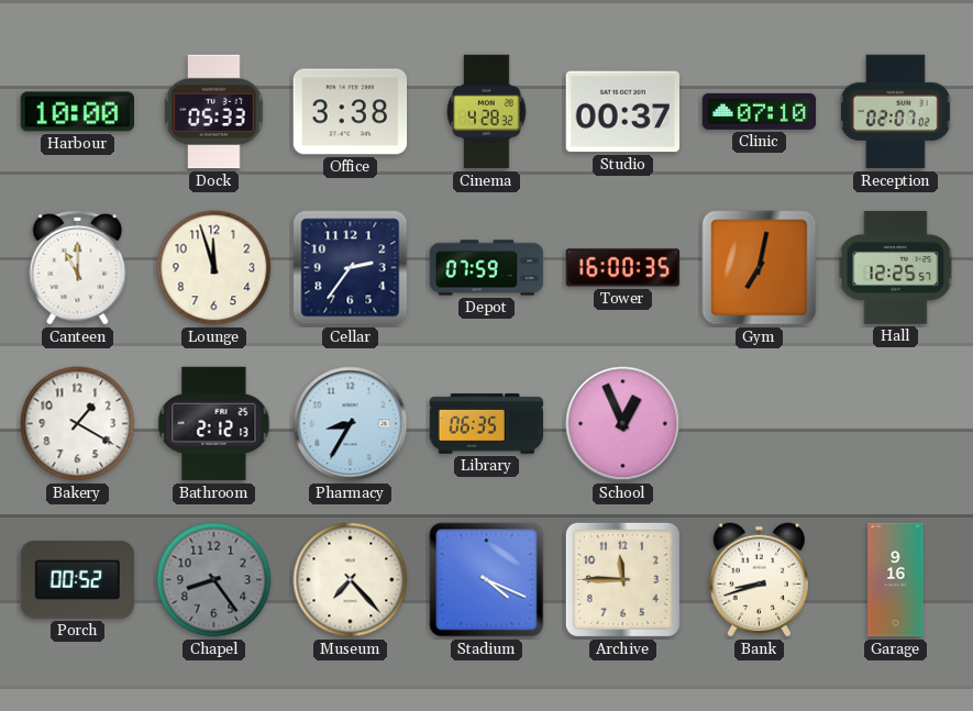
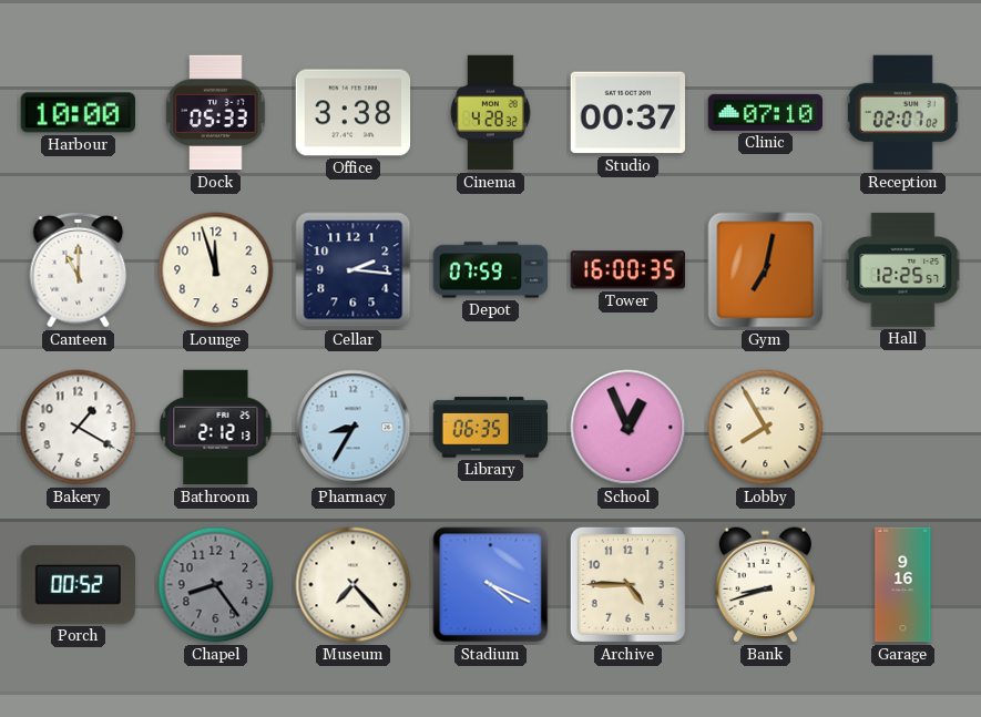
Cellar: 2:36 -> 2:16
Lobby: none -> 7:55
Archive: 11:45 -> 4:45
